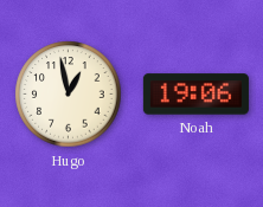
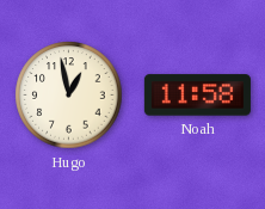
Noah: 19:06 -> 11:58
